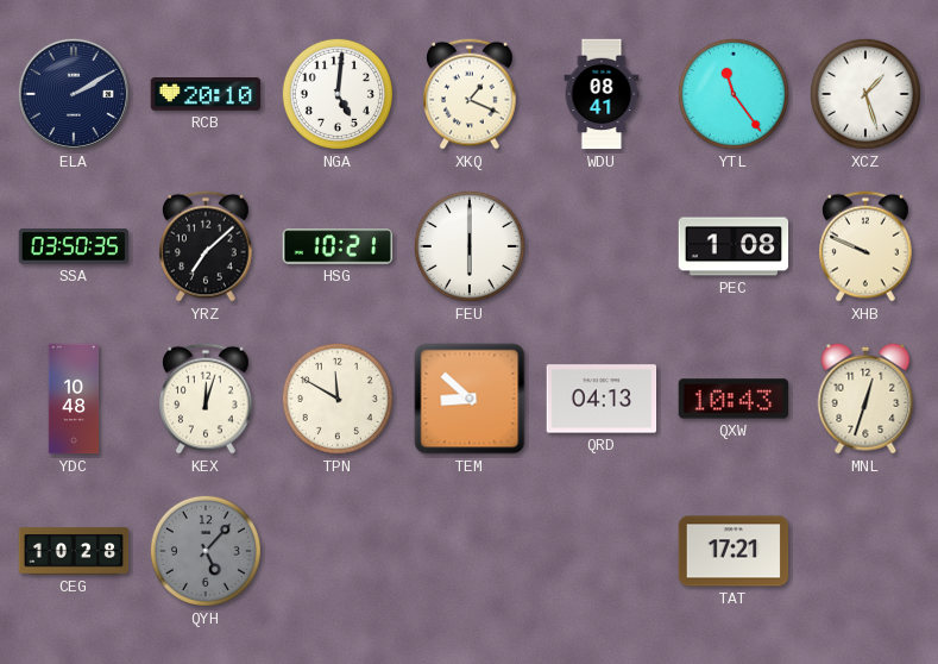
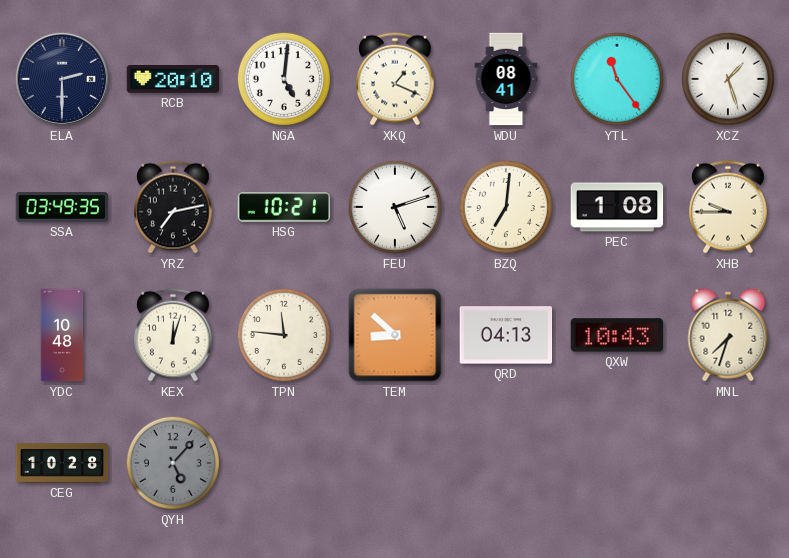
ELA: 2:10 -> 2:30
SSA: 03:50 -> 03:49
YRZ: 7:08 -> 7:13
FEU: 6:00 -> 5:12
BZQ: none -> 7:01
XHB: 9:49 -> 9:45
TPN: 11:50 -> 11:46
MNL: 12:33 -> 7:33
TAT: 17:21 -> none
